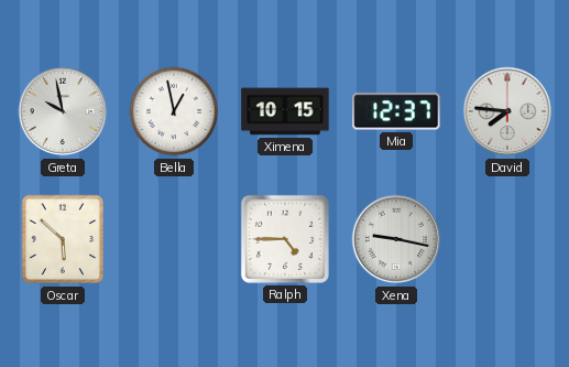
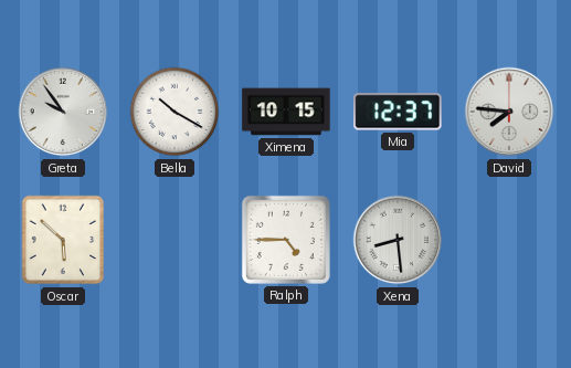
Greta: 9:58 -> 9:54
Bella: 12:58 -> 10:20
Xena: 9:17 -> 8:29
